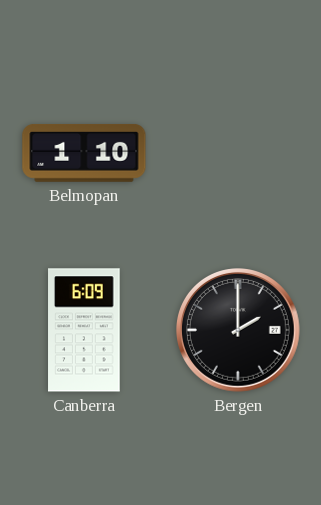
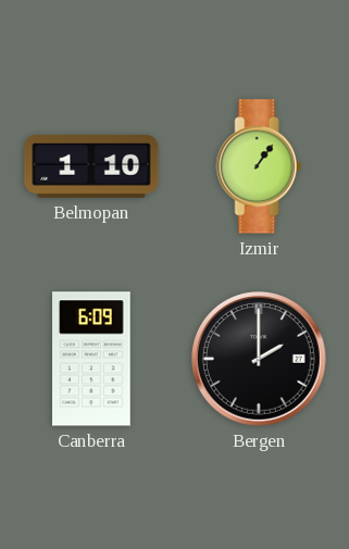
Izmir: none -> 1:06
